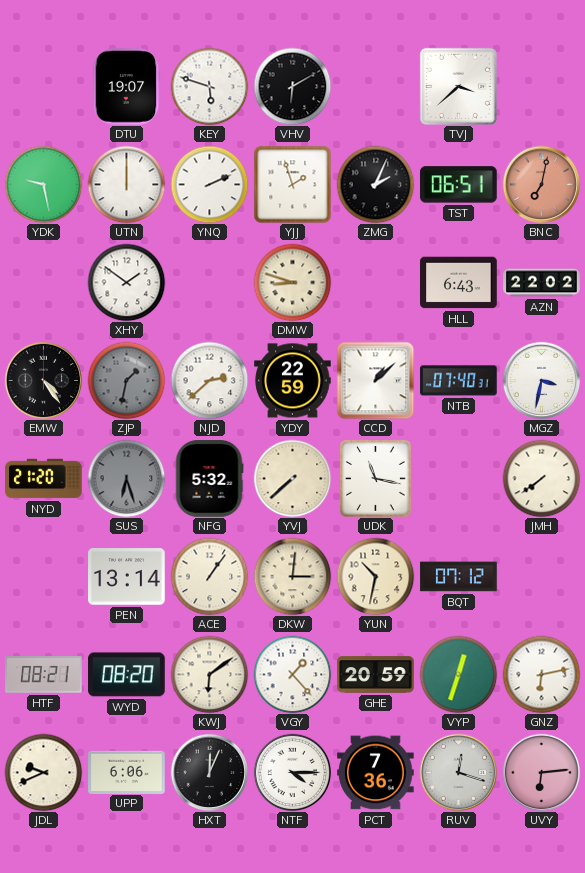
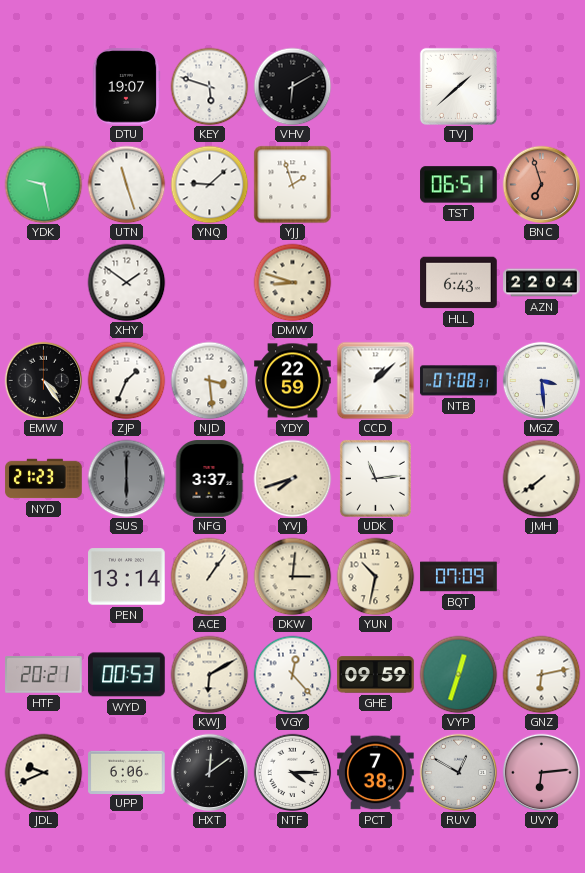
TVJ: 3:38 -> 1:38
UTN: 12:00 -> 11:27
YNQ: 2:11 -> 9:08
ZMG: 2:04 -> none
BNC: 7:02 -> 6:57
AZN: 22:02 -> 22:04
ZJP: 1:32 -> 1:34
ZJP dial: grey -> white
NJD: 2:38 -> 3:29
NTB: 07:40 -> 07:08
MGZ: 3:32 -> 3:29
NYD: 21:20 -> 21:23
SUS: 6:27 -> 6:00
NFG: 5:32 -> 3:37
YVJ: 7:38 -> 7:42
UDK: 11:17 -> 11:14
BQT: 07:12 -> 07:09
HTF: 08:21 -> 20:21
WYD: 08:20 -> 00:53
KWJ: 6:09 -> 6:10
VGY: 1:23 -> 12:23
GHE: 20:59 -> 09:59
HXT: 12:04 -> 12:09
PCT: 7:36 -> 7:38
RUV: 12:18 -> 12:50
